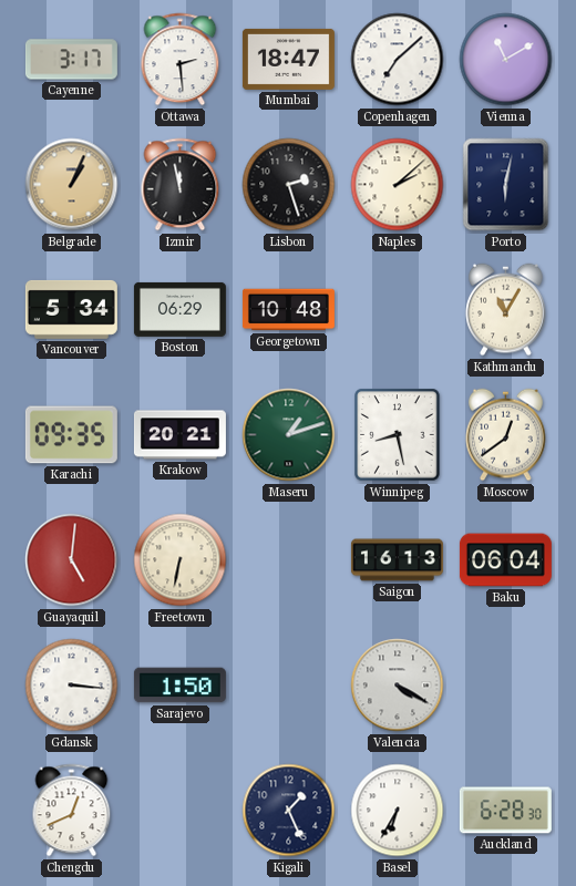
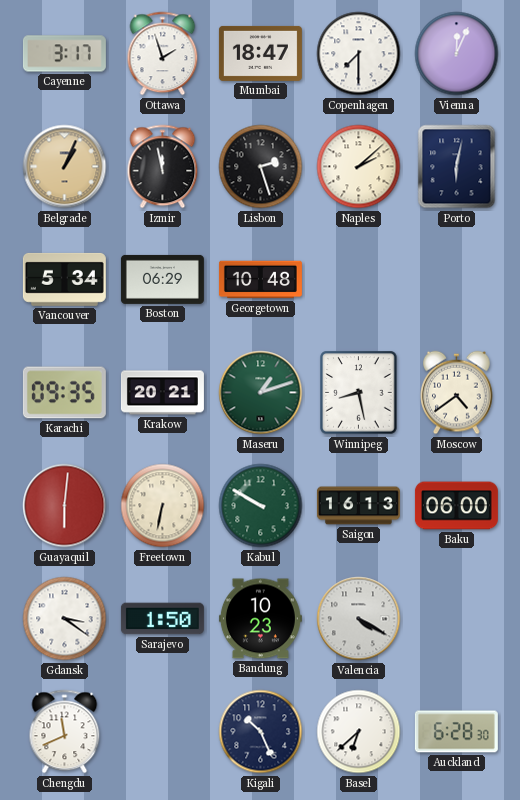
Ottawa: 2:29 -> 1:57
Copenhagen: 7:08 -> 7:30
Vienna: 11:10 -> 12:04
Kathmandu: 11:05 -> none
Moscow: 12:39 -> 4:39
Guayaquil: 5:01 -> 6:01
Kabul: none -> 9:50
Baku: 06:04 -> 06:00
Gdansk: 3:16 -> 3:21
Bandung: none -> 10:23
Chengdu: 12:41 -> 11:41
Kigali: 1:26 -> 10:26
Basel: 6:35 -> 6:38
